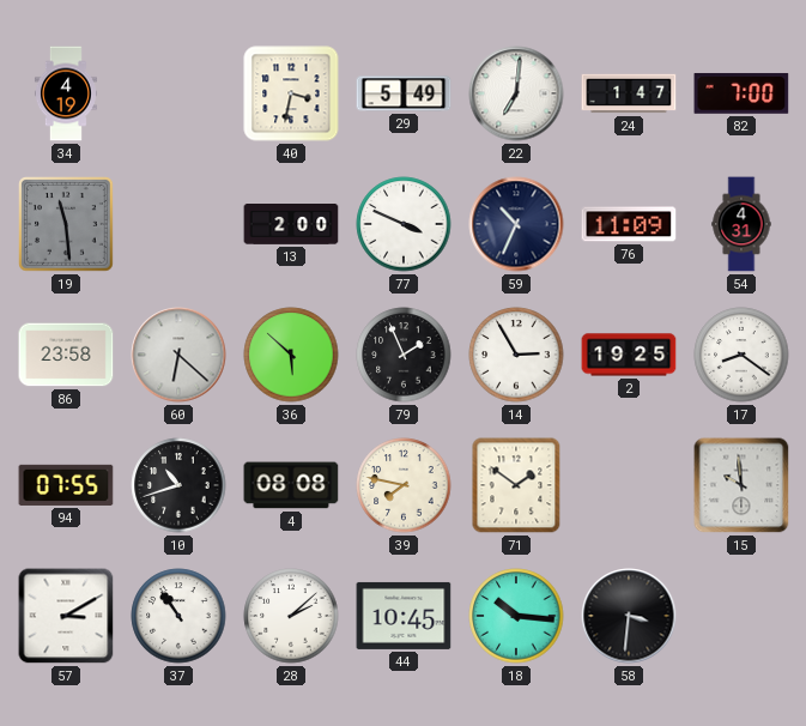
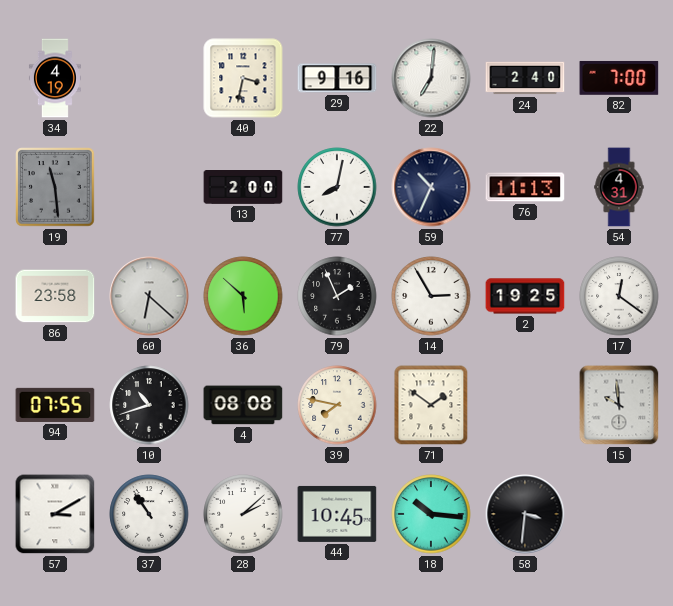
29: 5:49 -> 9:16
24: 1:47 -> 2:40
77: 3:49 -> 8:02
76: 11:09 -> 11:13
17: 8:21 -> 12:21
